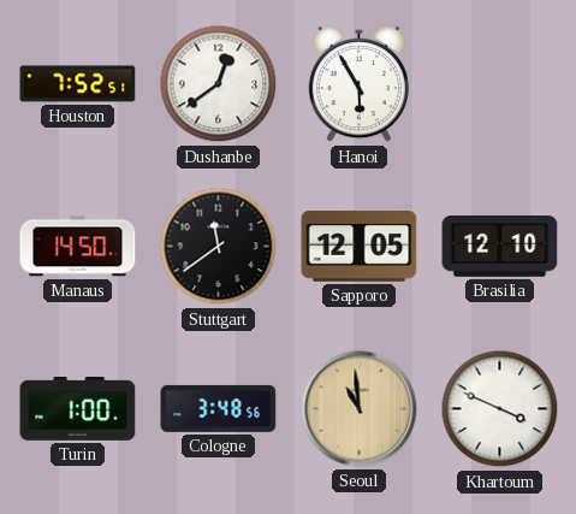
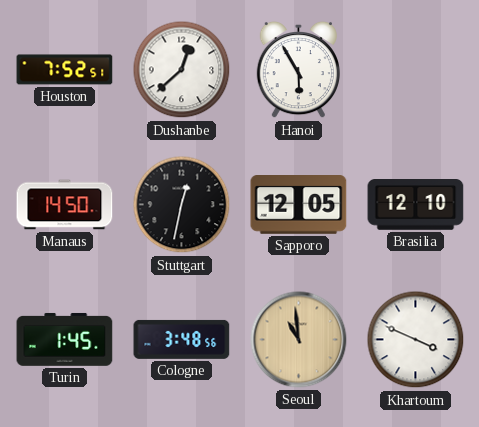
Dushanbe: 12:39 -> 12:38
Stuttgart: 11:39 -> 12:32
Turin: 1:00 -> 1:45
